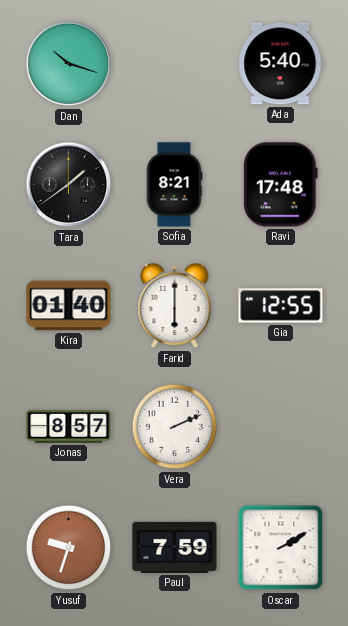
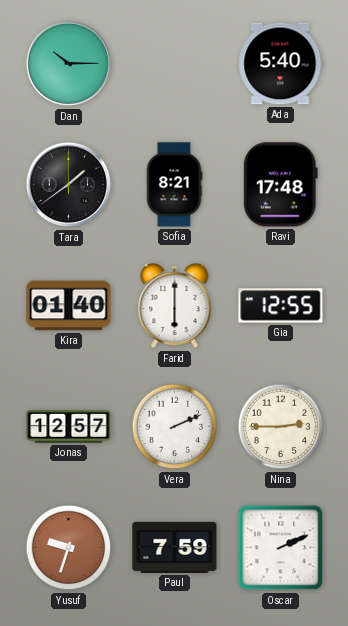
Dan: 10:18 -> 10:15
Jonas: 8:57 -> 12:57
Nina: none -> 2:45
Oscar: 2:10 -> 2:11
